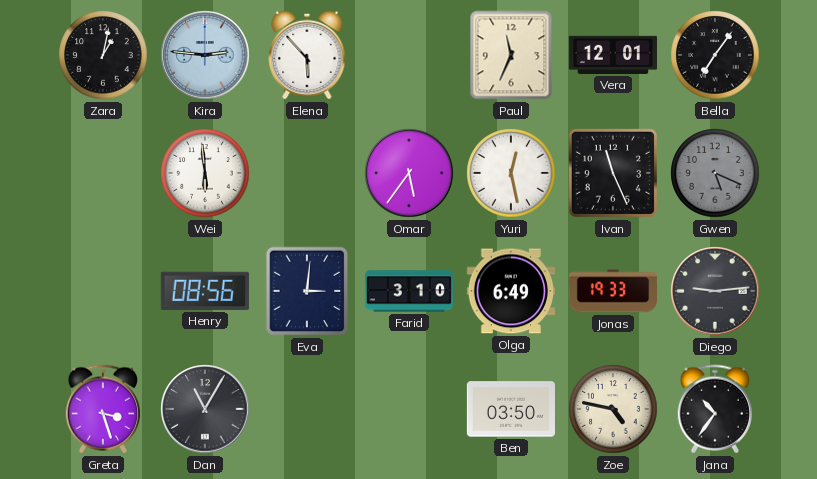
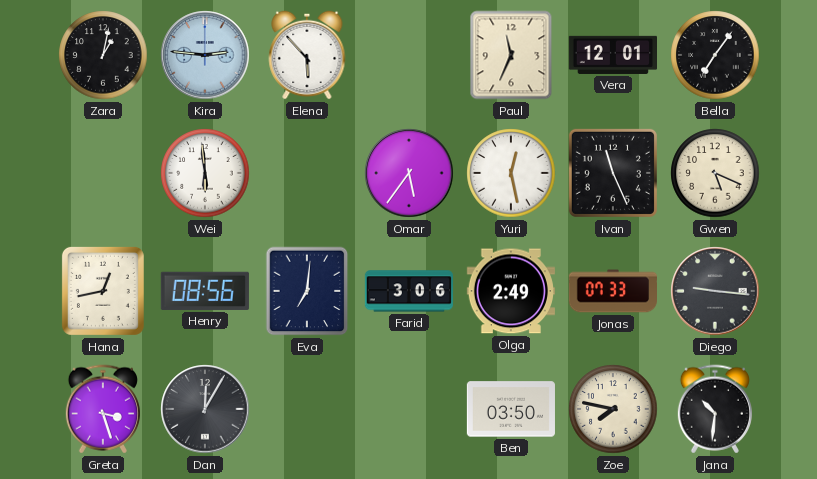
Gwen dial: grey -> cream
Hana: none -> 12:43
Eva: 3:01 -> 7:01
Farid: 3:10 -> 3:06
Olga: 6:49 -> 2:49
Jonas: 19:33 -> 07:33
Diego: 9:14 -> 9:16
Dan: 11:05 -> 12:05
Zoe: 4:47 -> 7:47
Jana: 10:36 -> 10:31
